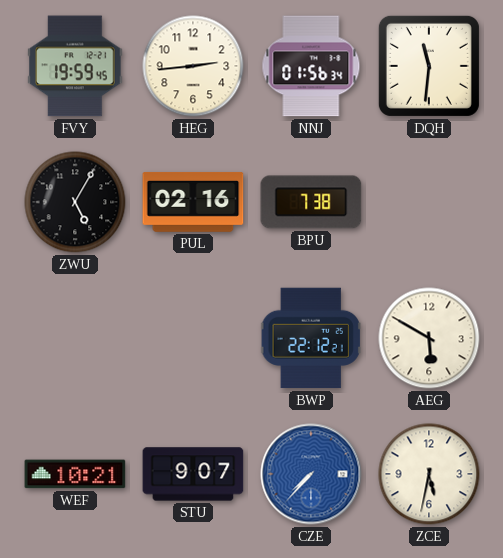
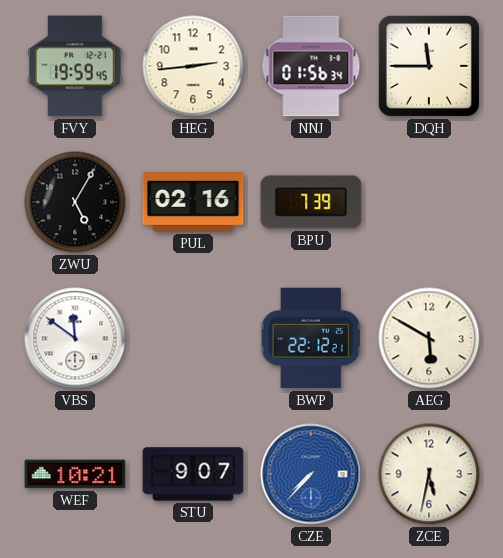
DQH: 11:31 -> 11:45
BPU: 7:38 -> 7:39
VBS: none -> 11:51
